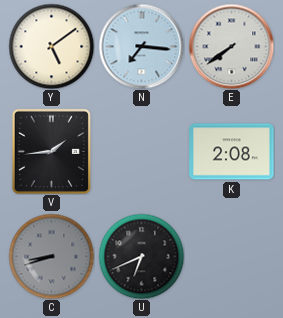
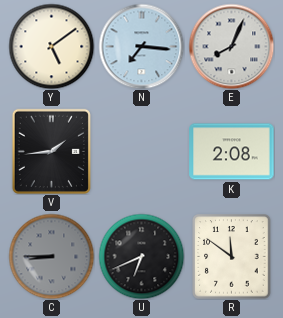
E: 7:39 -> 8:04
C: 8:42 -> 8:45
R: none -> 11:51
